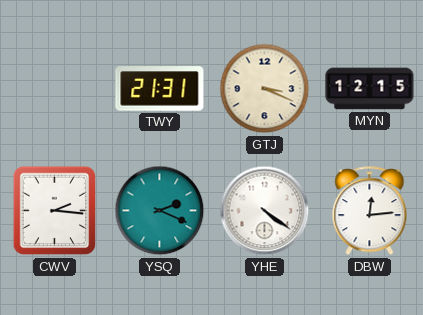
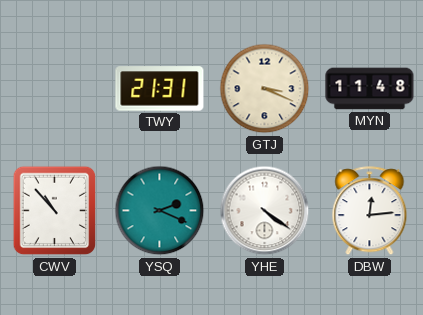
MYN: 12:15 -> 11:48
CWV: 2:16 -> 10:53
